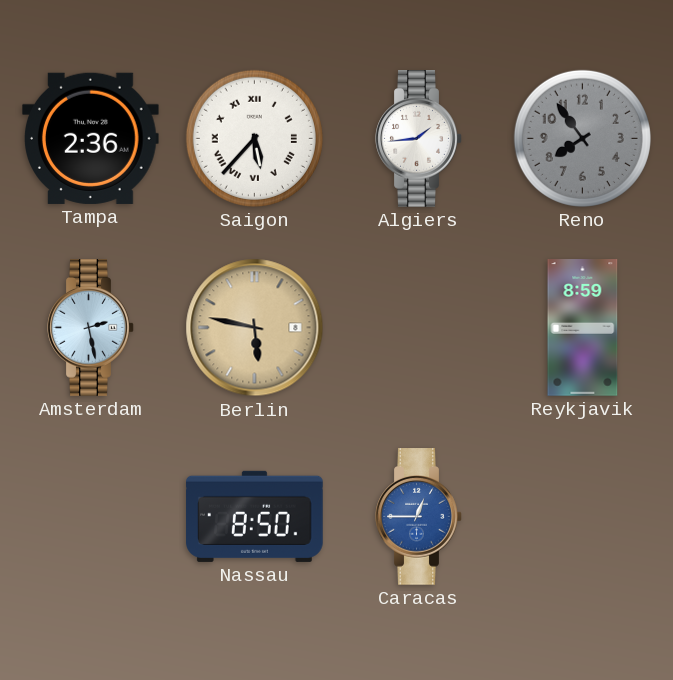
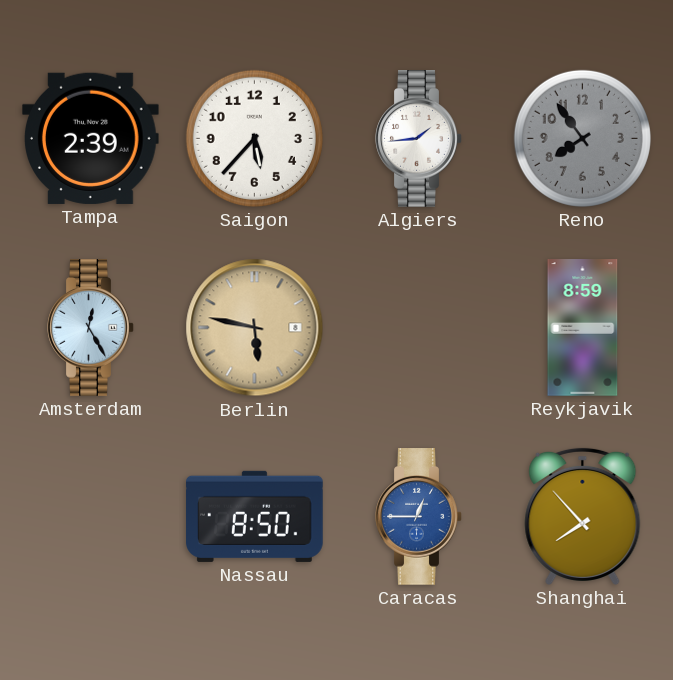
Tampa: 2:36 -> 2:39
Saigon numerals: Roman -> Arabic
Amsterdam: 2:28 -> 12:25
Shanghai: none -> 7:53
